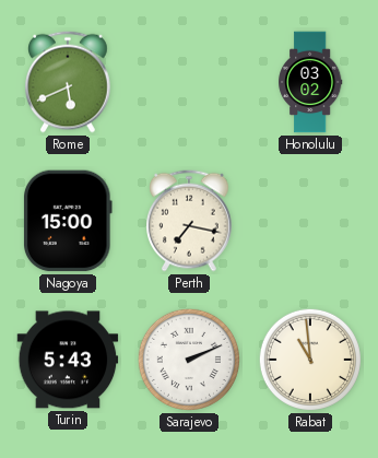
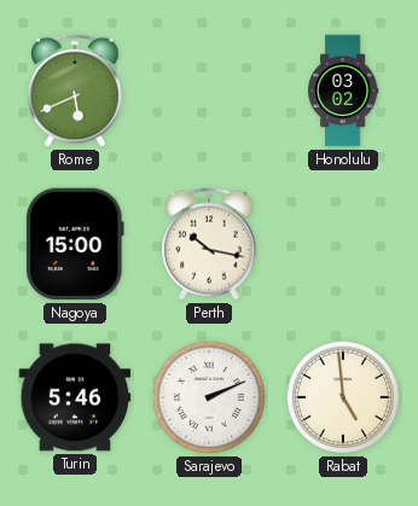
Perth: 7:17 -> 10:17
Turin: 5:43 -> 5:46
Rabat: 10:59 -> 4:59
